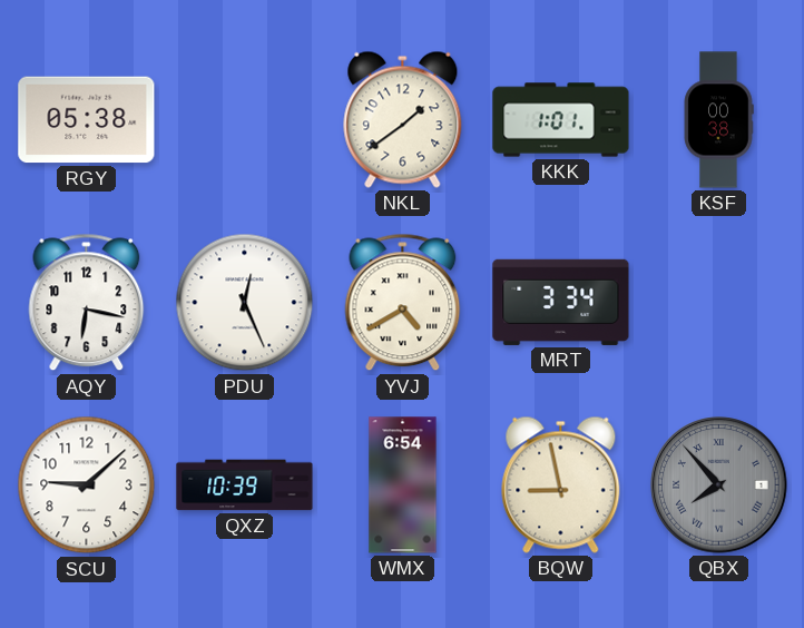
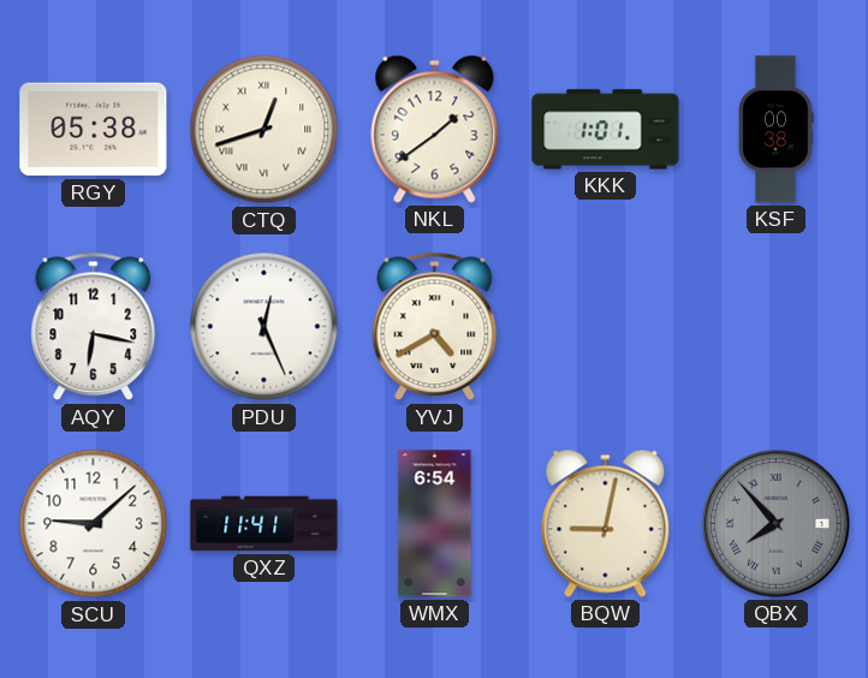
CTQ: none -> 12:42
MRT: 3:34 -> none
QXZ: 10:39 -> 11:41
BQW: 8:58 -> 9:02
